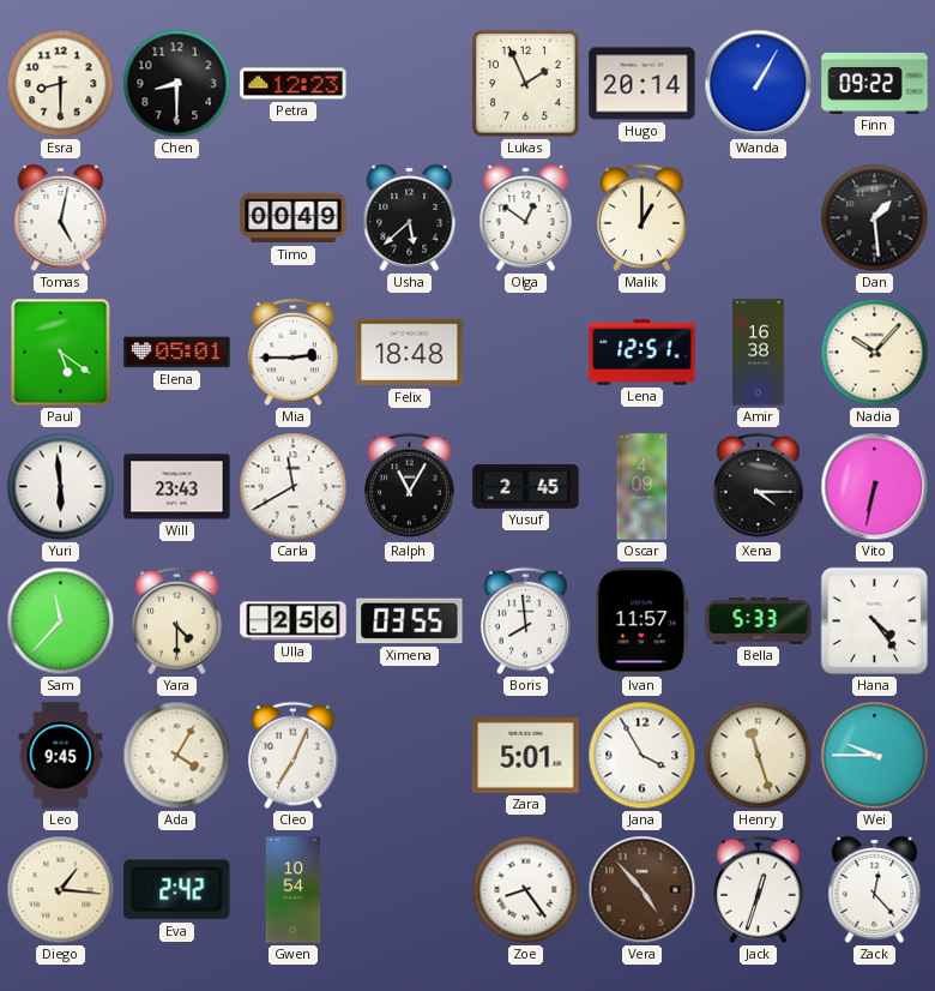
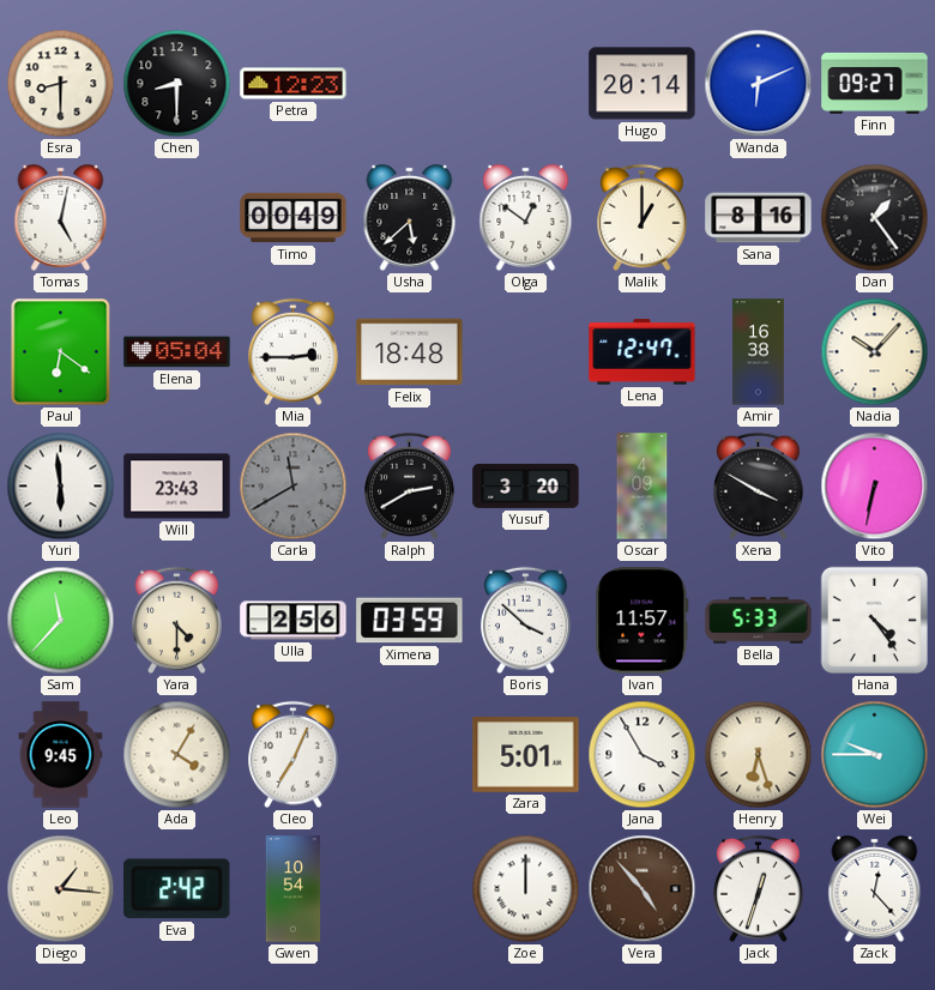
Lukas: 1:56 -> none
Wanda: 1:05 -> 6:11
Finn: 09:22 -> 09:27
Sana: none -> 8:16
Dan: 1:29 -> 1:24
Paul: 5:21 -> 6:21
Elena: 05:01 -> 05:04
Lena: 12:51 -> 12:47
Carla dial: white -> grey
Ralph: 11:05 -> 2:40
Yusuf: 2:45 -> 3:20
Xena: 4:15 -> 3:50
Ximena: 03:55 -> 03:59
Boris: 7:59 -> 3:52
Henry: 11:27 -> 6:27
Zoe: 8:24 -> 12:00
